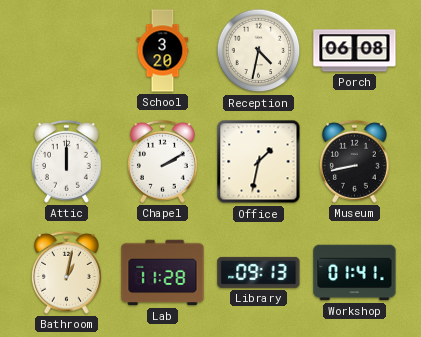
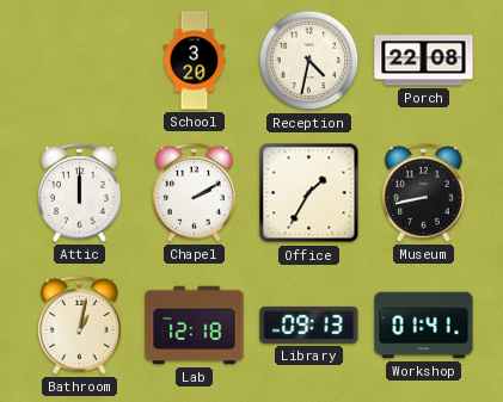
Porch: 06:08 -> 22:08
Office: 1:32 -> 1:35
Lab: 11:28 -> 12:18
